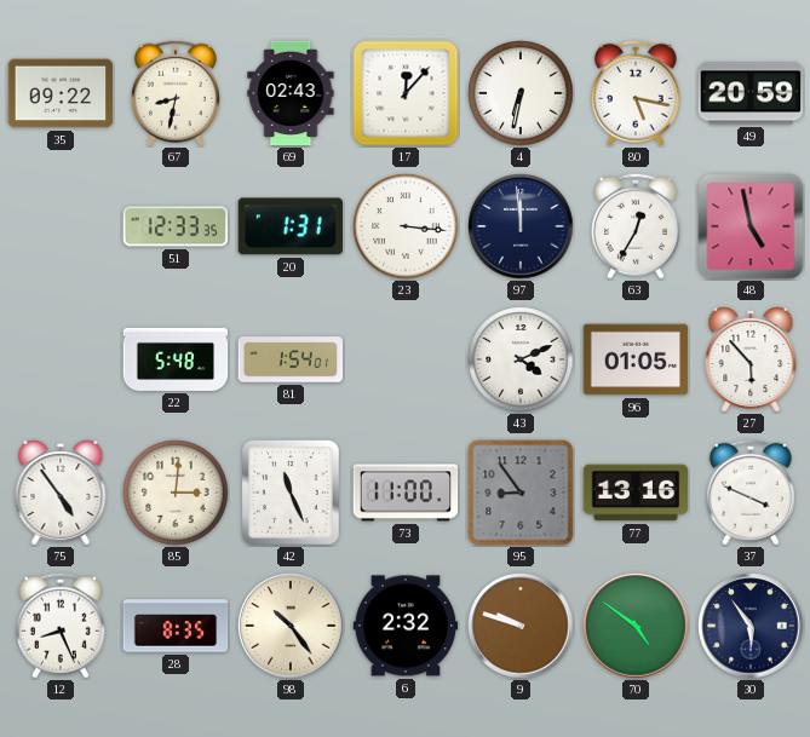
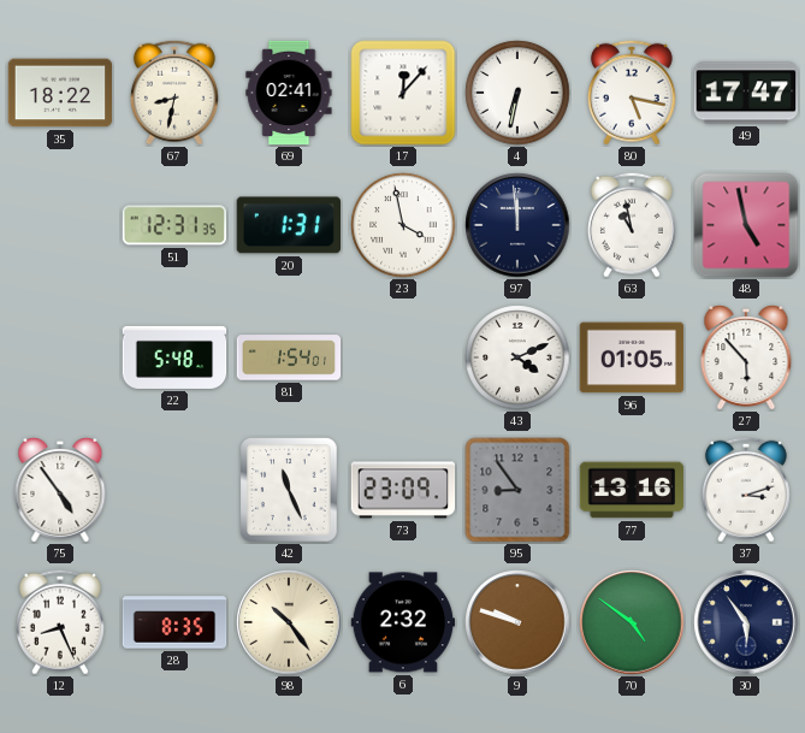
35: 09:22 -> 18:22
69: 02:43 -> 02:41
49: 20:59 -> 17:47
51: 12:33 -> 12:31
23: 3:16 -> 3:58
63: 12:35 -> 10:58
85: 3:01 -> none
73: 11:00 -> 23:09
37: 3:49 -> 3:12
